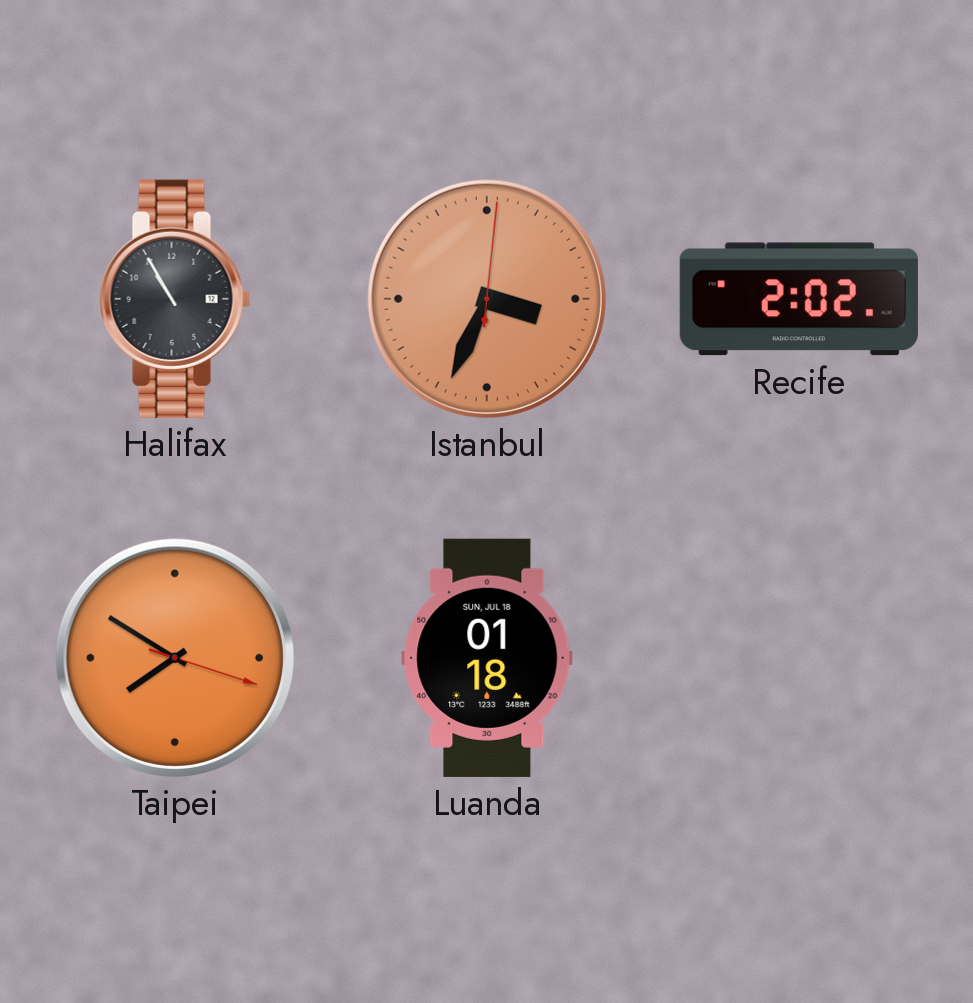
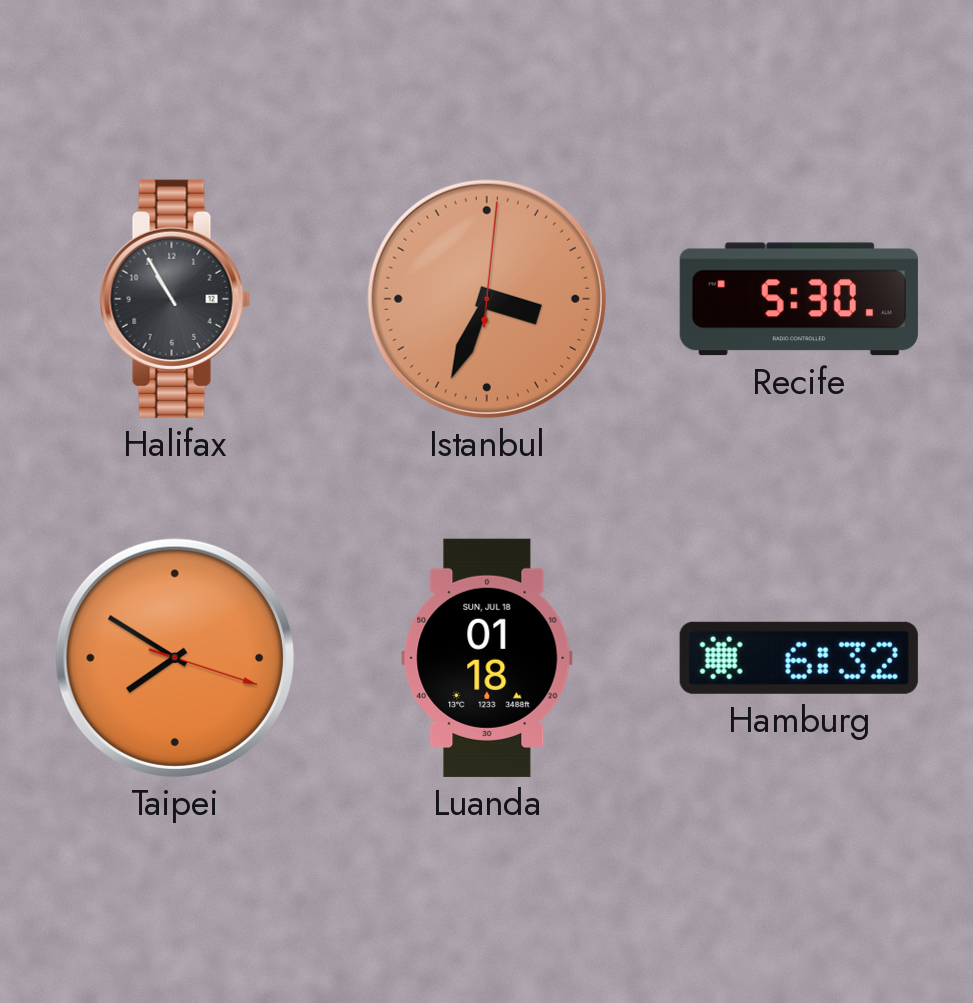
Recife: 2:02 -> 5:30
Hamburg: none -> 6:32
